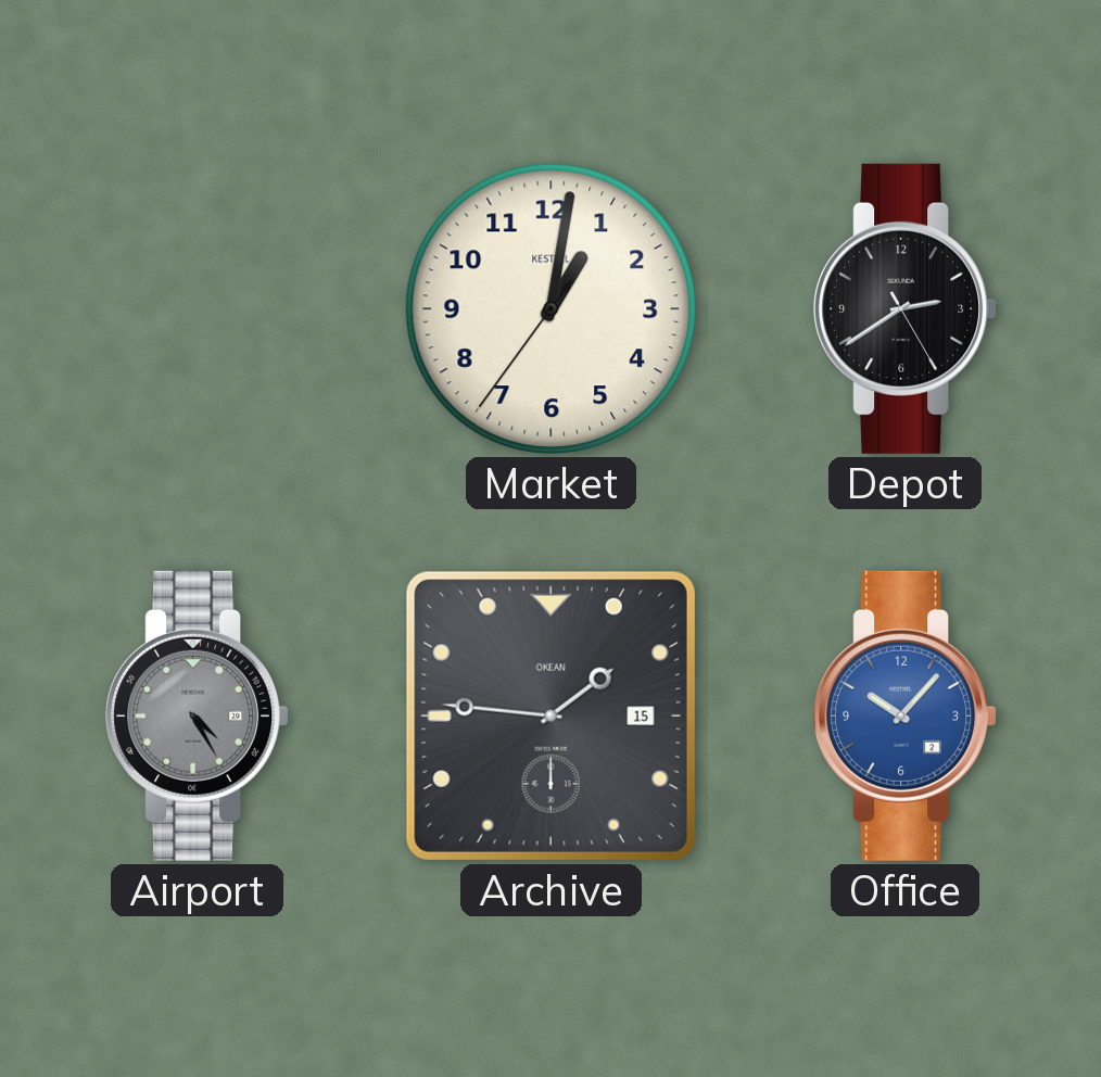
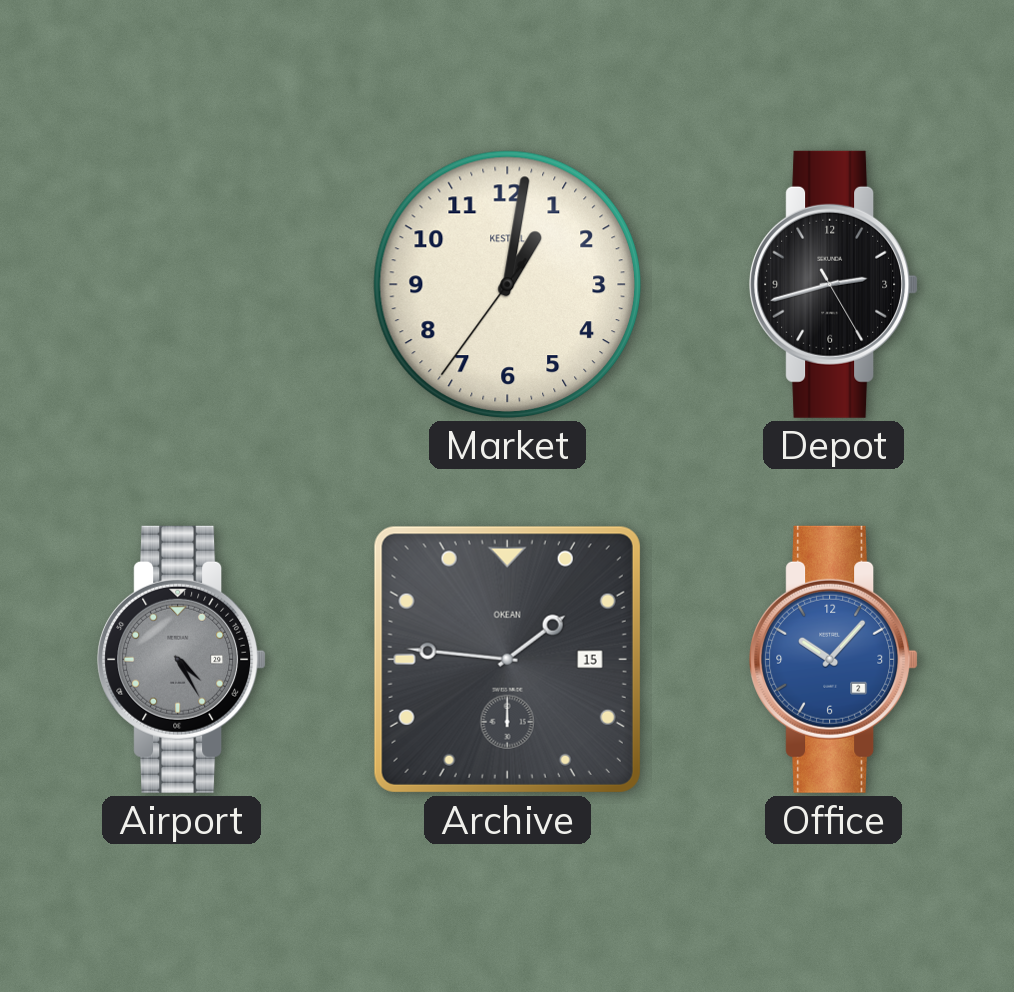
Depot: 2:39 -> 2:42
